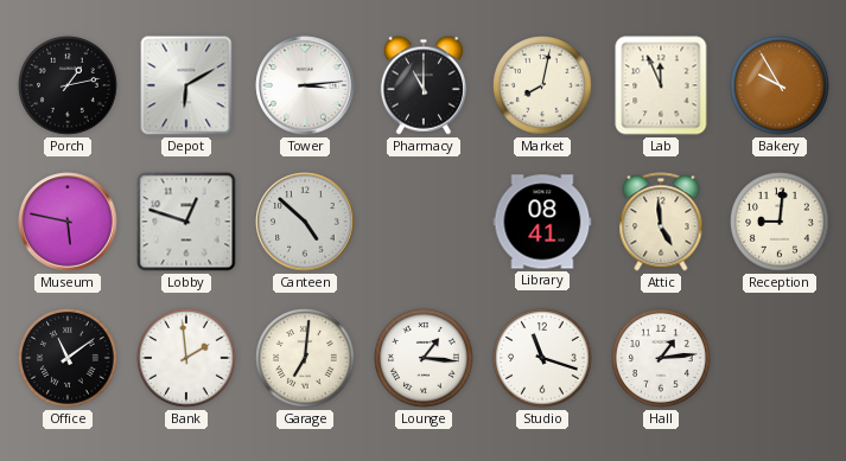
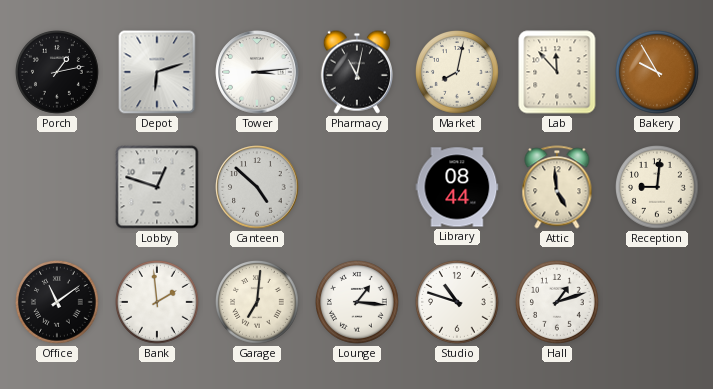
Depot: 6:10 -> 6:12
Pharmacy: 11:00 -> 11:02
Lab: 11:56 -> 11:53
Museum: 5:47 -> none
Library: 08:41 -> 08:44
Studio: 11:18 -> 10:48
Hall: 1:14 -> 1:12
